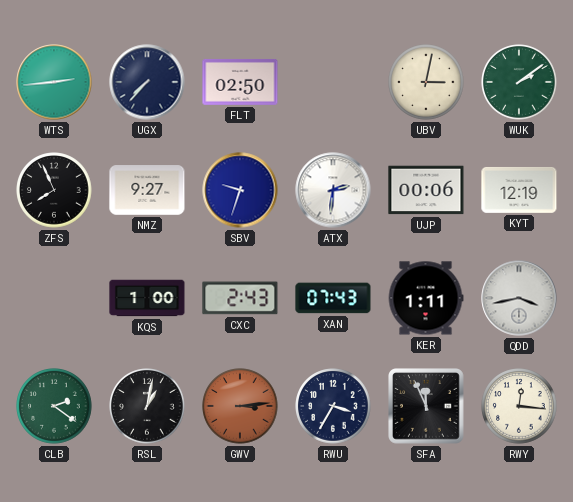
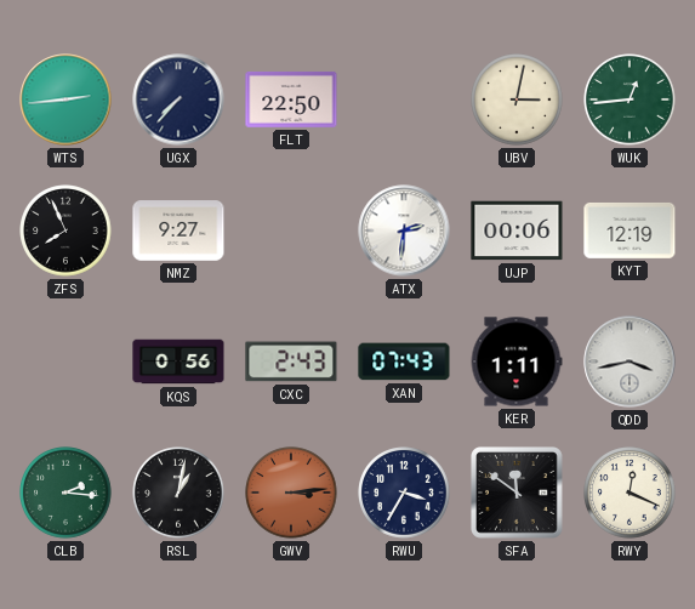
FLT: 02:50 -> 22:50
WUK: 2:09 -> 12:44
SBV: 9:33 -> none
KQS: 1:00 -> 0:56
CLB: 2:21 -> 2:16
SFA: 11:56 -> 11:51
RWY: 12:16 -> 12:19
